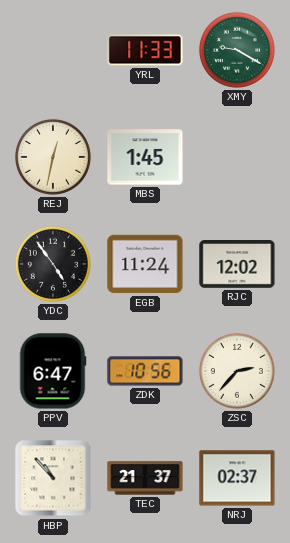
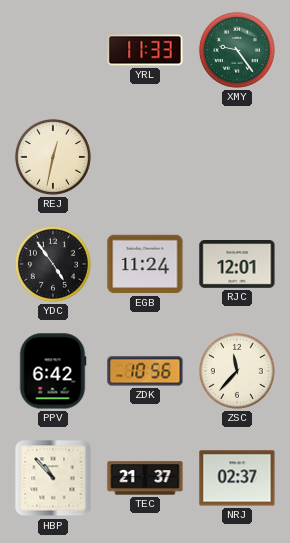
XMY: 9:20 -> 9:24
MBS: 1:45 -> none
RJC: 12:02 -> 12:01
PPV: 6:47 -> 6:42
ZSC: 2:37 -> 11:37
